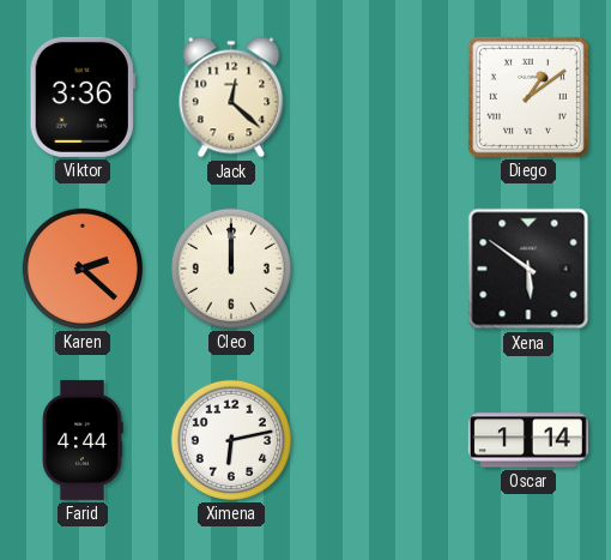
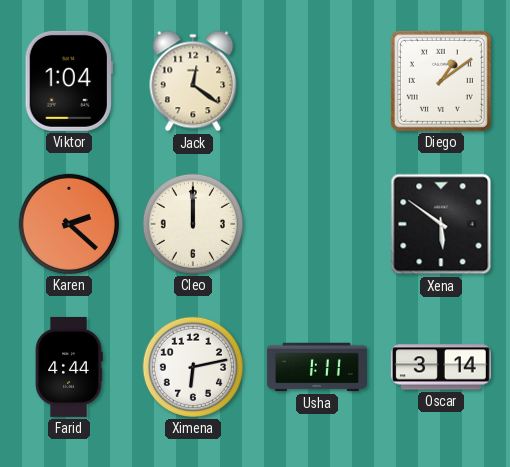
Viktor: 3:36 -> 1:04
Jack: 12:22 -> 12:21
Usha: none -> 1:11
Oscar: 1:14 -> 3:14
